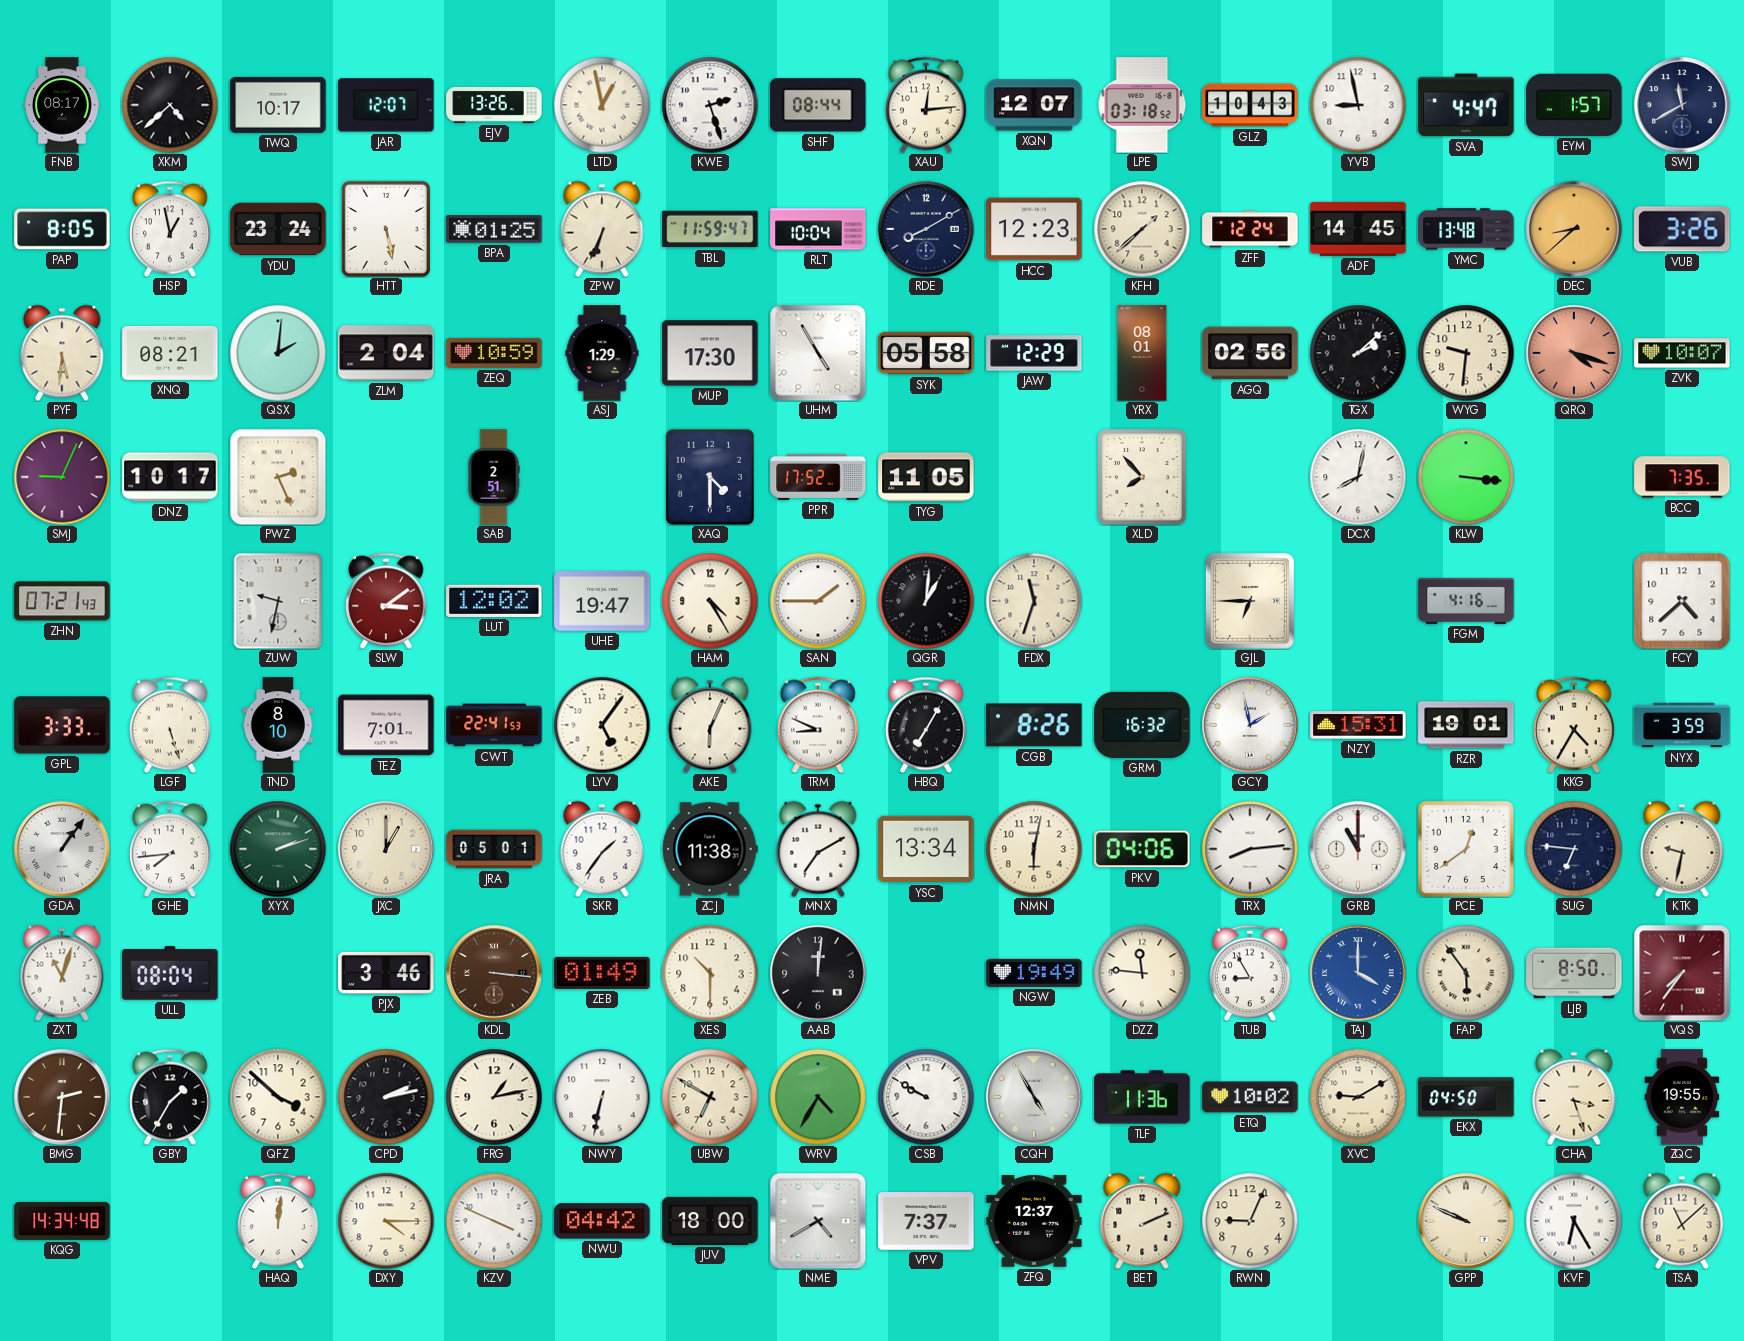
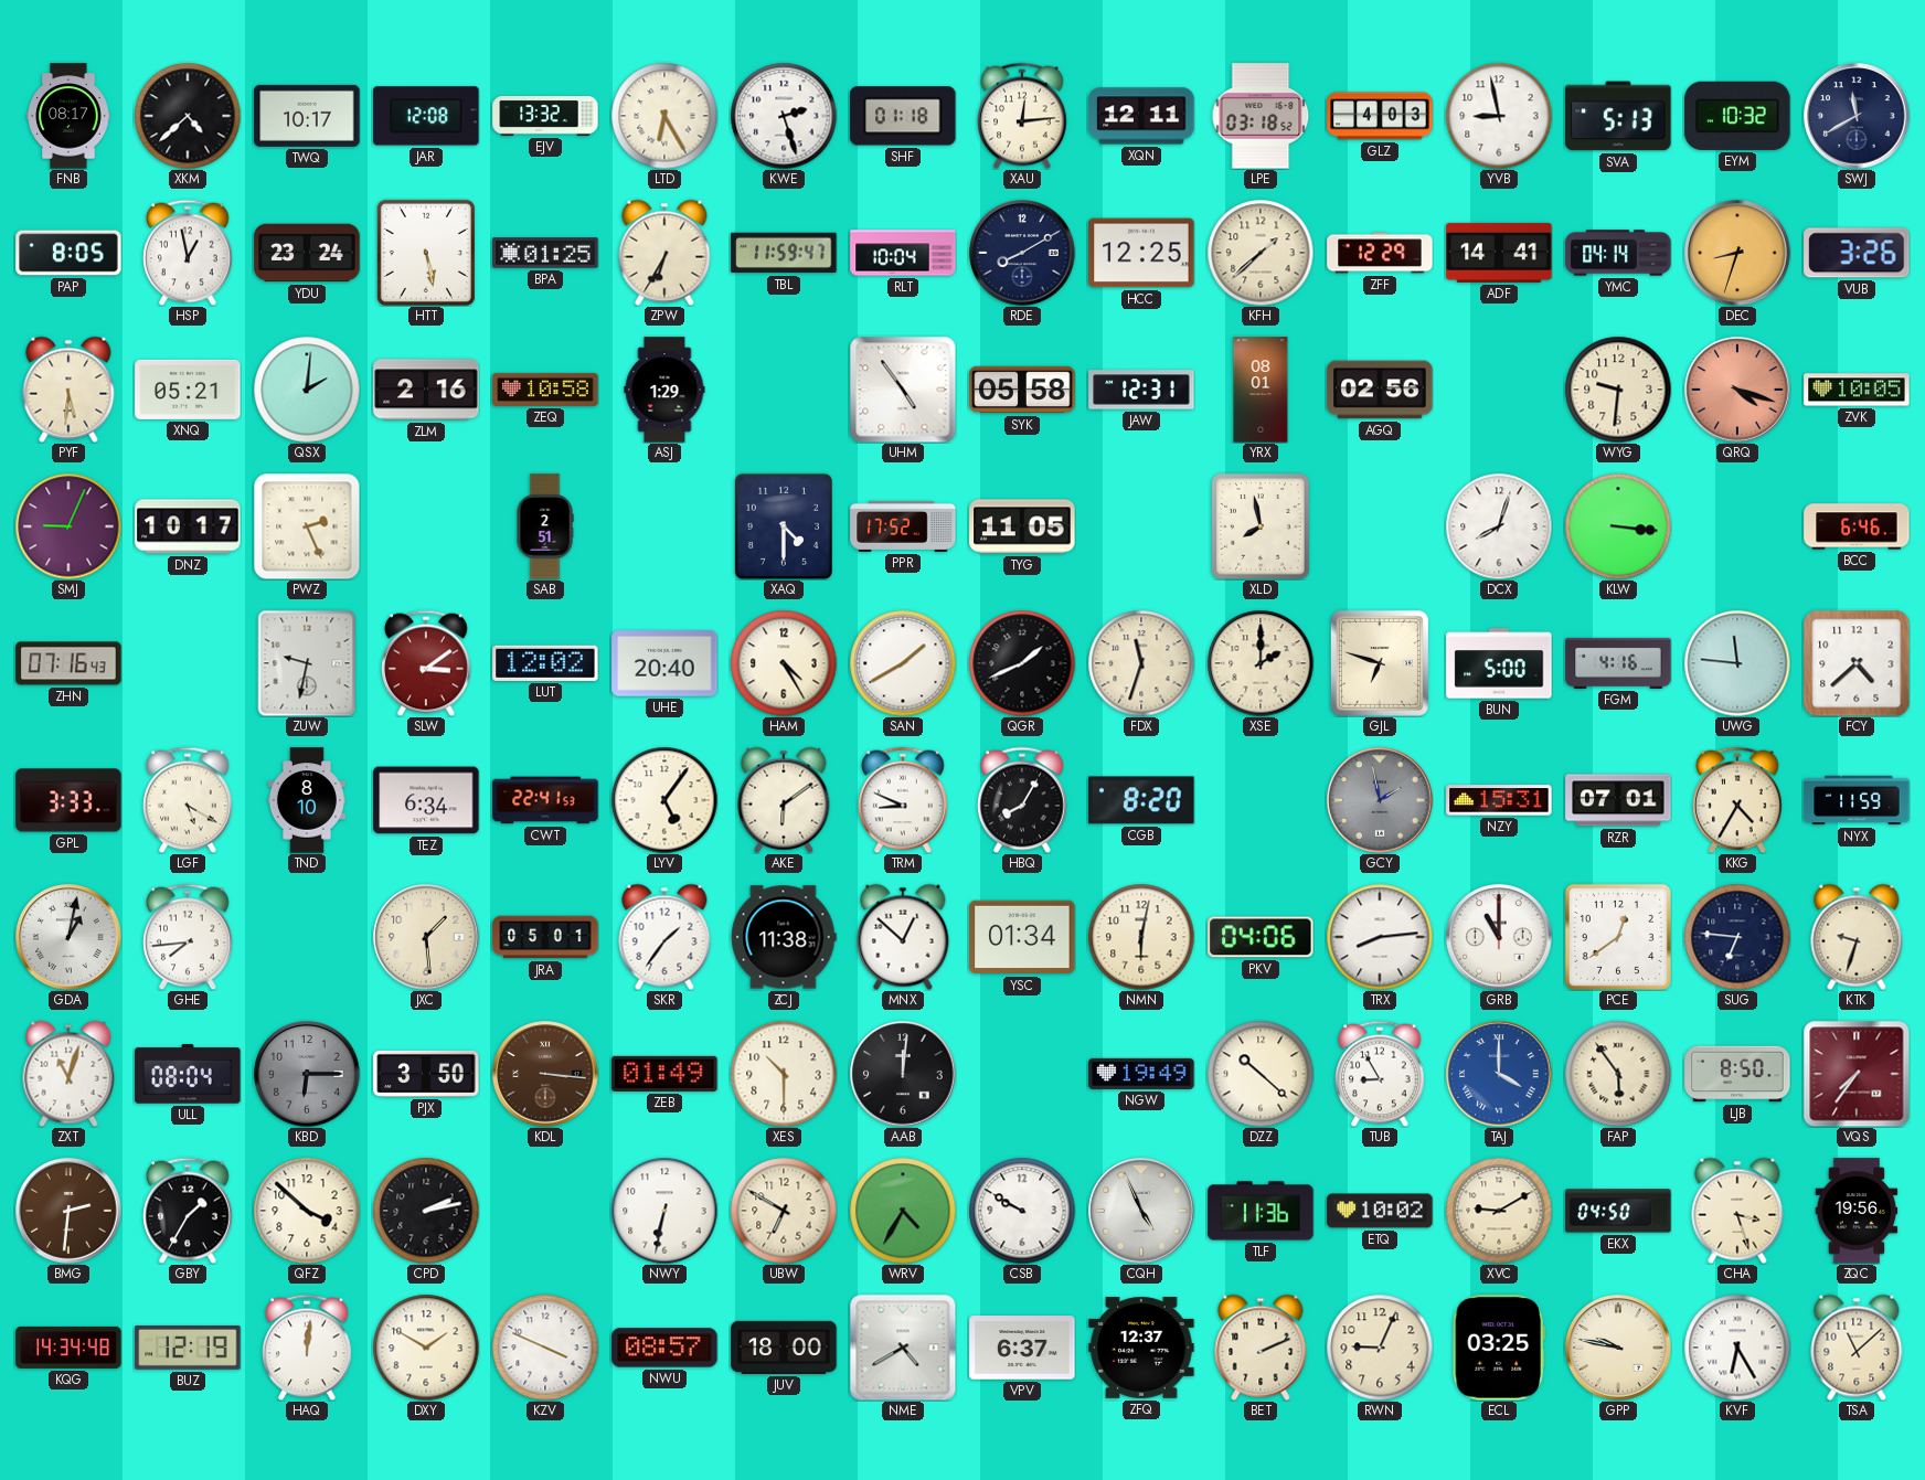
JAR: 12:07 -> 12:08
EJV: 13:26 -> 13:32
LTD: 12:58 -> 6:25
SHF: 08:44 -> 01:18
XQN: 12:07 -> 12:11
GLZ: 10:43 -> 4:03
SVA: 4:47 -> 5:13
EYM: 1:57 -> 10:32
ZPW: 6:34 -> 6:35
HCC: 12:23 -> 12:25
ZFF: 12:24 -> 12:29
ADF: 14:45 -> 14:41
YMC: 13:48 -> 04:14
DEC: 8:38 -> 8:33
XNQ: 08:21 -> 05:21
ZLM: 2:04 -> 2:16
ZEQ: 10:59 -> 10:58
MUP: 17:30 -> none
UHM: 4:55 -> 4:54
JAW: 12:29 -> 12:31
TGX: 2:08 -> none
ZVK: 10:07 -> 10:05
XLD: 7:53 -> 7:58
DCX: 8:02 -> 8:03
BCC: 7:35 -> 6:46
ZHN: 07:21 -> 07:16
UHE: 19:47 -> 20:40
SAN: 1:45 -> 1:40
QGR: 1:01 -> 1:41
XSE: none -> 2:00
GJL: 6:45 -> 6:48
BUN: none -> 5:00
UWG: none -> 11:46
LGF: 5:27 -> 5:20
TEZ: 7:01 -> 6:34
AKE: 6:04 -> 6:09
HBQ: 7:05 -> 8:05
CGB: 8:26 -> 8:20
GRM: 16:32 -> none
GCY dial: white -> grey
RZR: 19:01 -> 07:01
NYX: 3:59 -> 11:59
GDA: 1:06 -> 1:02
XYX: 2:12 -> none
JXC: 1:00 -> 1:29
MNX: 7:10 -> 12:52
YSC: 13:34 -> 01:34
KTK: 9:32 -> 9:33
KBD: none -> 6:15
PJX: 3:46 -> 3:50
DZZ: 11:46 -> 10:22
FRG: 1:13 -> none
CQH: 4:55 -> 4:56
ZQC: 19:55 -> 19:56
BUZ: none -> 12:19
DXY: 4:15 -> 1:50
NWU: 04:42 -> 08:57
VPV: 7:37 -> 6:37
ECL: none -> 03:25
GPP: 9:49 -> 9:47
